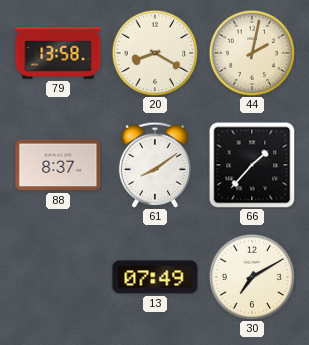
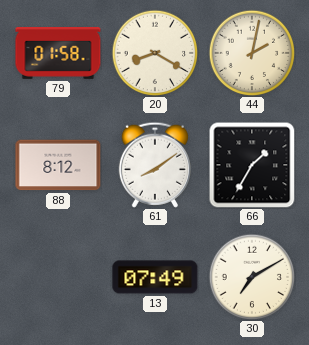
79: 13:58 -> 01:58
88: 8:37 -> 8:12
66: 1:37 -> 1:35
